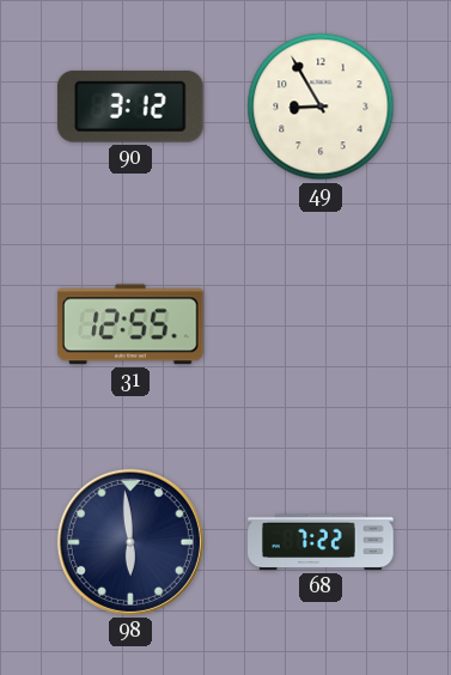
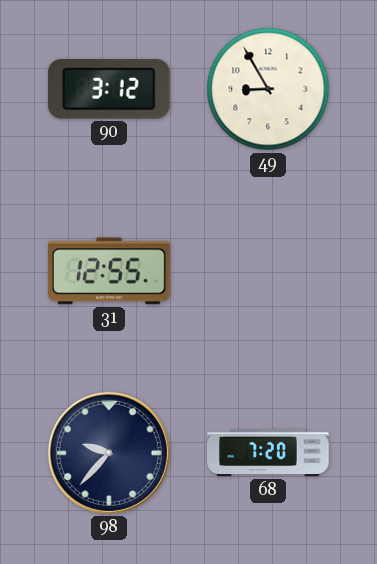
98: 5:59 -> 9:37
68: 7:22 -> 7:20
